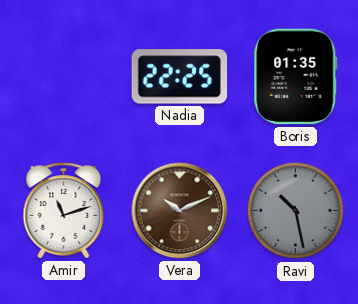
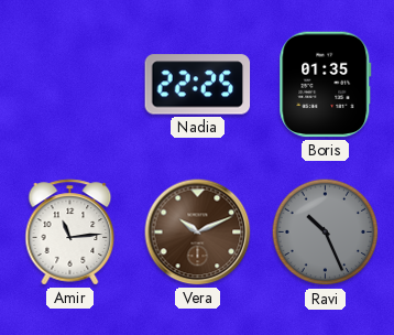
Amir: 11:12 -> 11:14
Ravi: 10:28 -> 10:26
